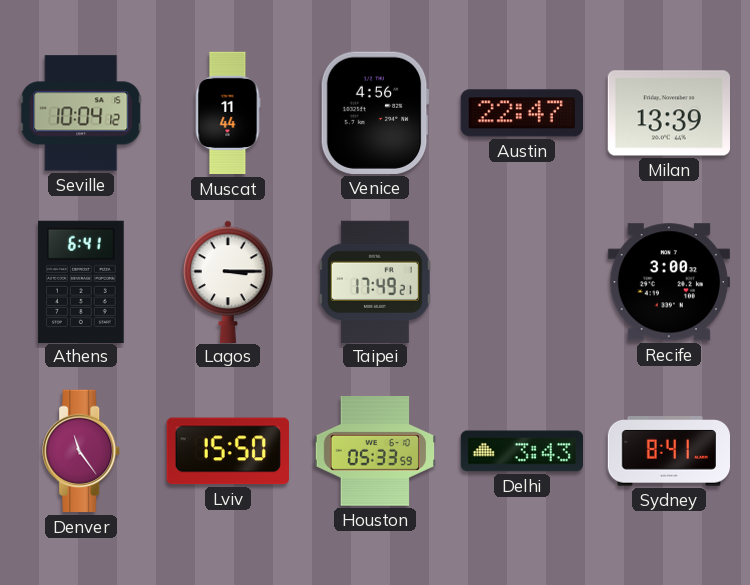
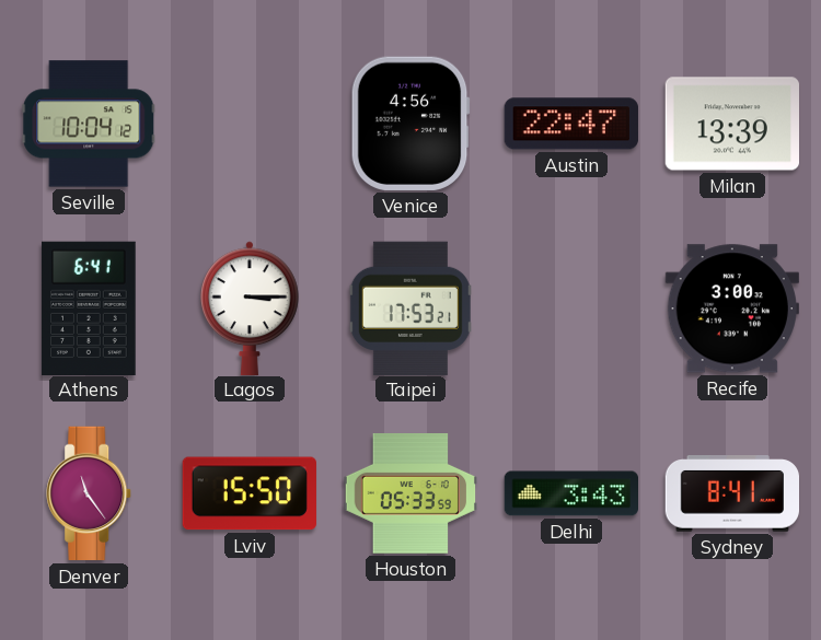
Muscat: 11:44 -> none
Taipei: 17:49 -> 17:53
